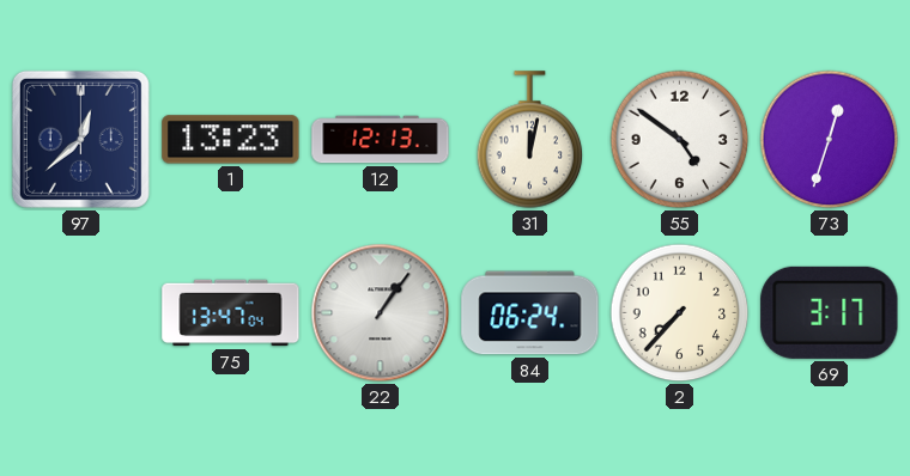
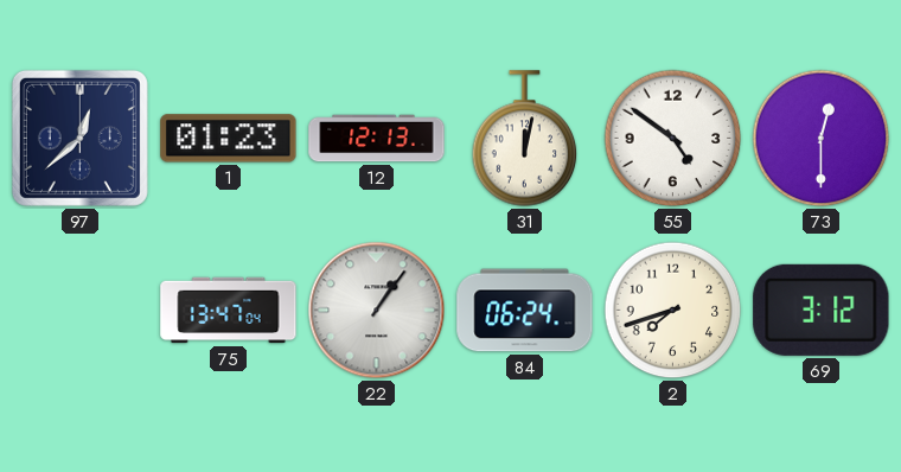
1: 13:23 -> 01:23
73: 12:33 -> 12:30
2: 7:37 -> 7:42
69: 3:17 -> 3:12
